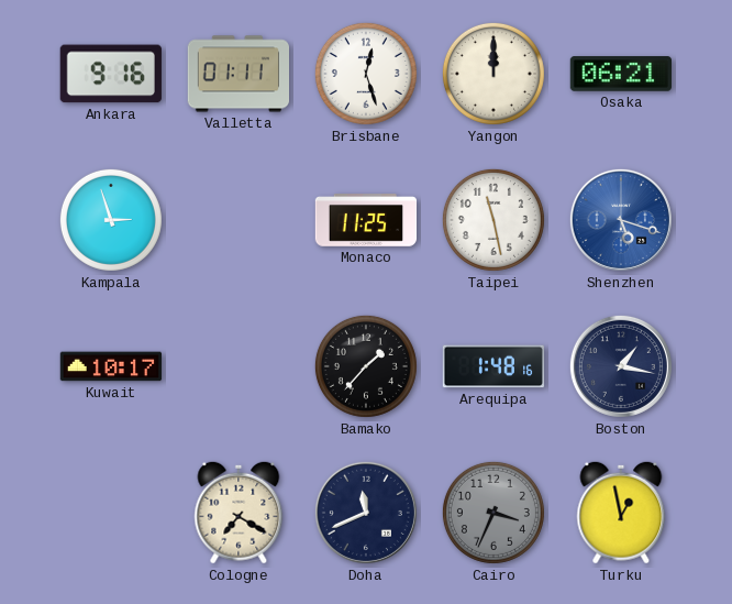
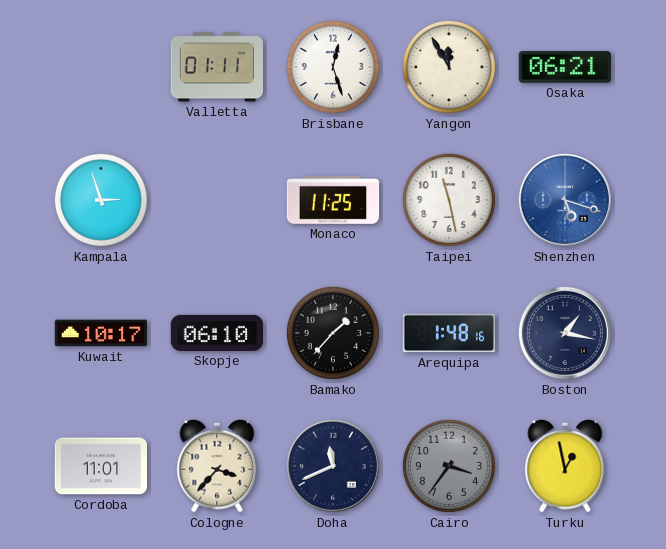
Ankara: 9:16 -> none
Yangon: 12:00 -> 11:55
Skopje: none -> 06:10
Cordoba: none -> 11:01
Cologne: 7:20 -> 3:37
Cairo: 3:34 -> 3:36
